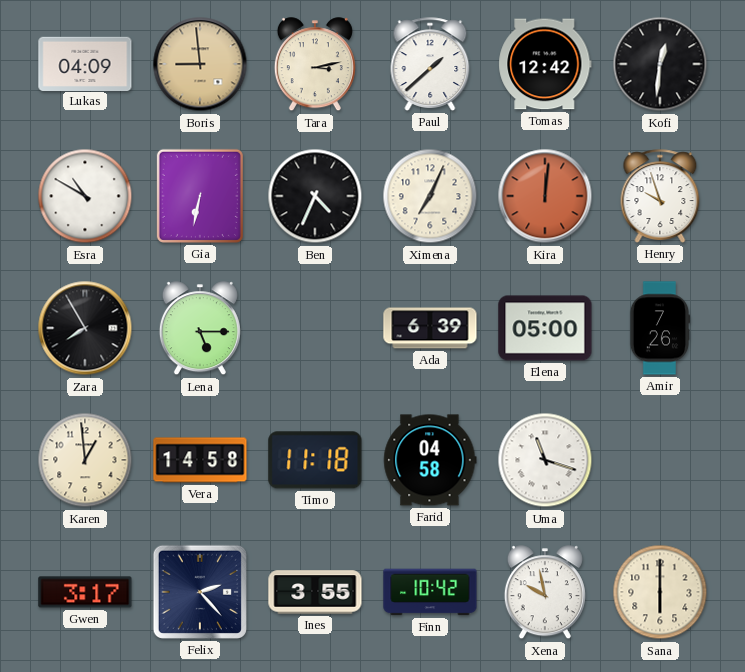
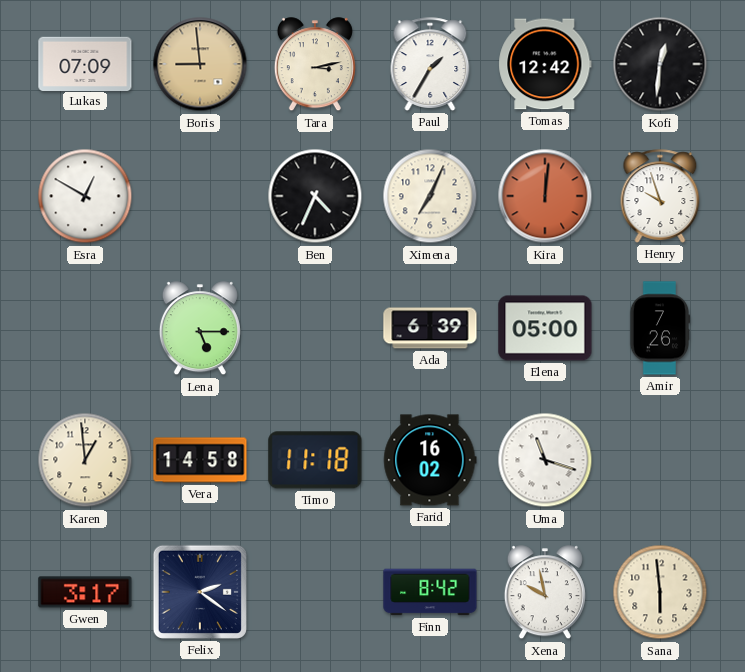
Lukas: 04:09 -> 07:09
Paul: 1:38 -> 1:35
Esra: 10:50 -> 12:50
Gia: 6:32 -> none
Zara: 7:55 -> none
Farid: 04:58 -> 16:02
Felix: 2:23 -> 2:21
Ines: 3:55 -> none
Finn: 10:42 -> 8:42
Sana: 6:00 -> 5:59
